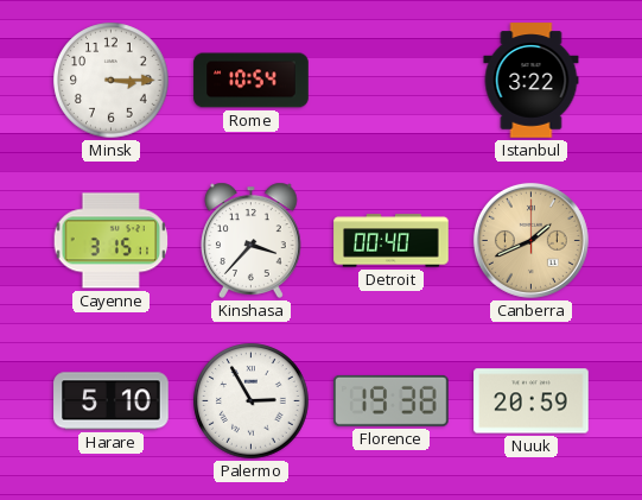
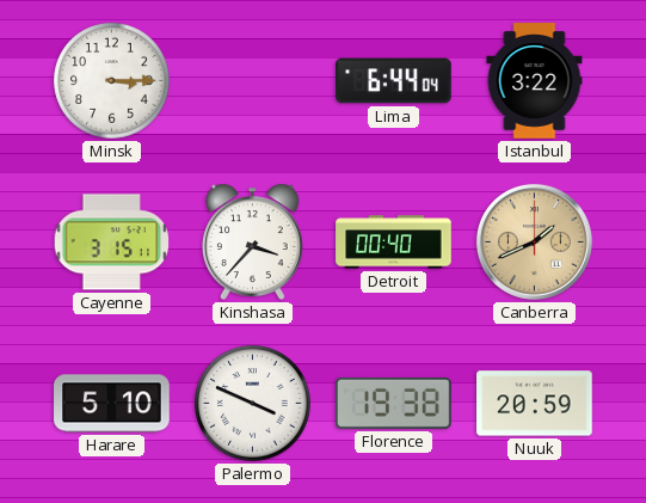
Rome: 10:54 -> none
Lima: none -> 6:44
Palermo: 2:55 -> 3:49
